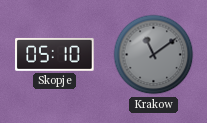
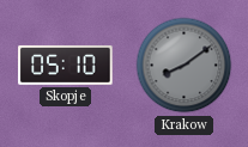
Krakow: 11:09 -> 8:09
